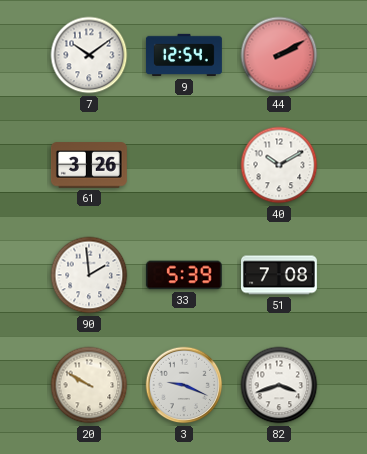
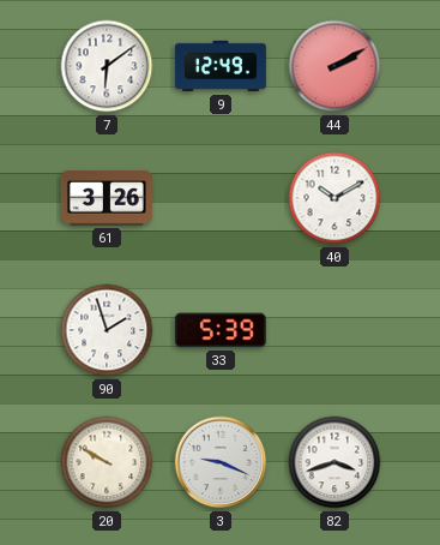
7: 10:09 -> 6:09
9: 12:54 -> 12:49
90: 1:59 -> 1:57
51: 7:08 -> none
